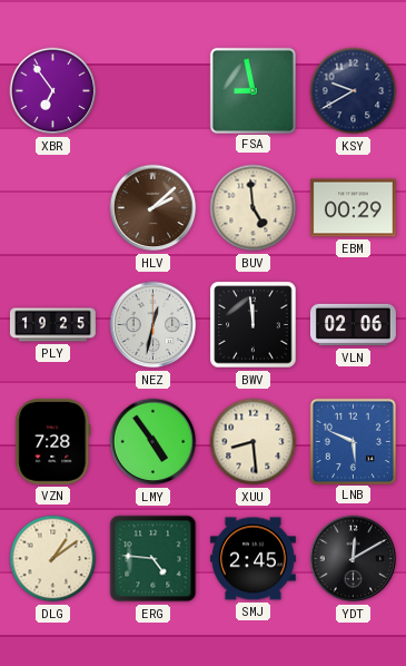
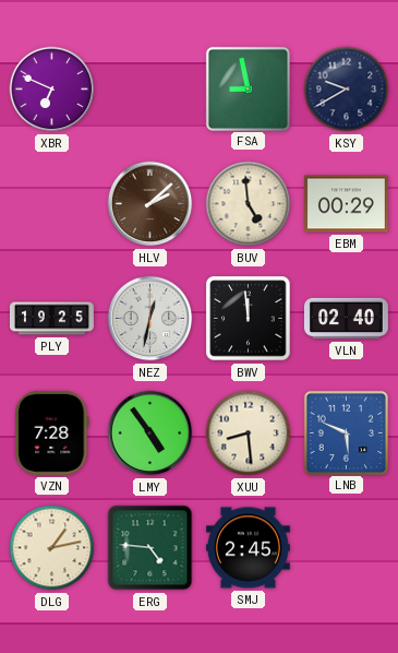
XBR: 6:54 -> 6:49
VLN: 02:06 -> 02:40
DLG: 1:09 -> 1:13
YDT: 12:10 -> none
